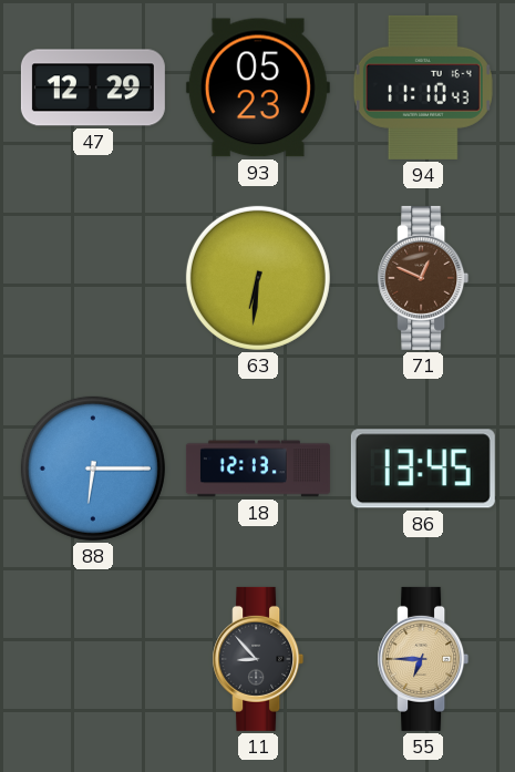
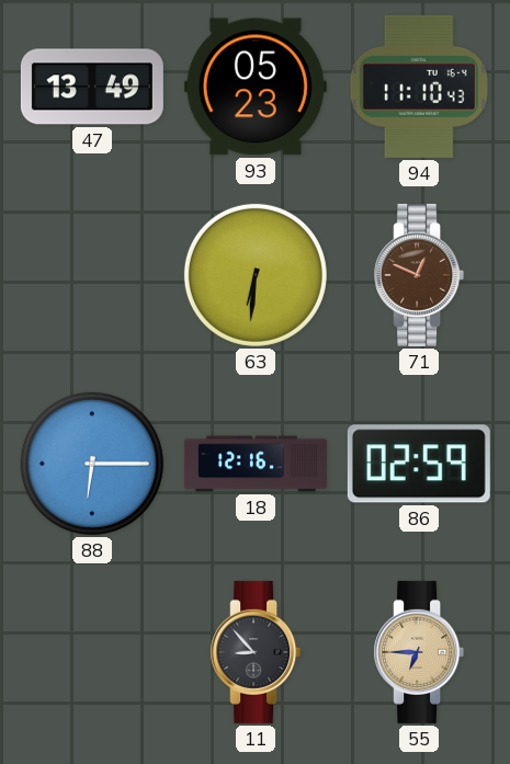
47: 12:29 -> 13:49
18: 12:13 -> 12:16
86: 13:45 -> 02:59
